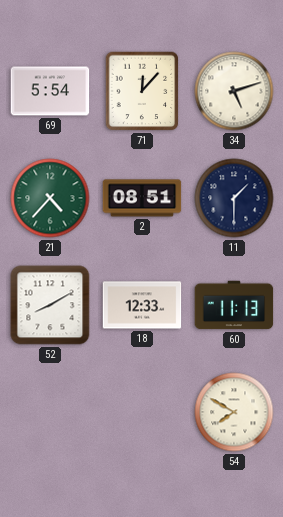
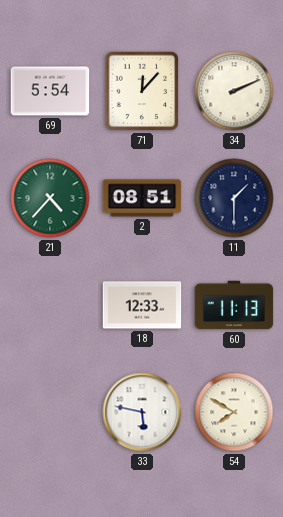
34: 5:12 -> 2:11
52: 8:10 -> none
33: none -> 5:47
